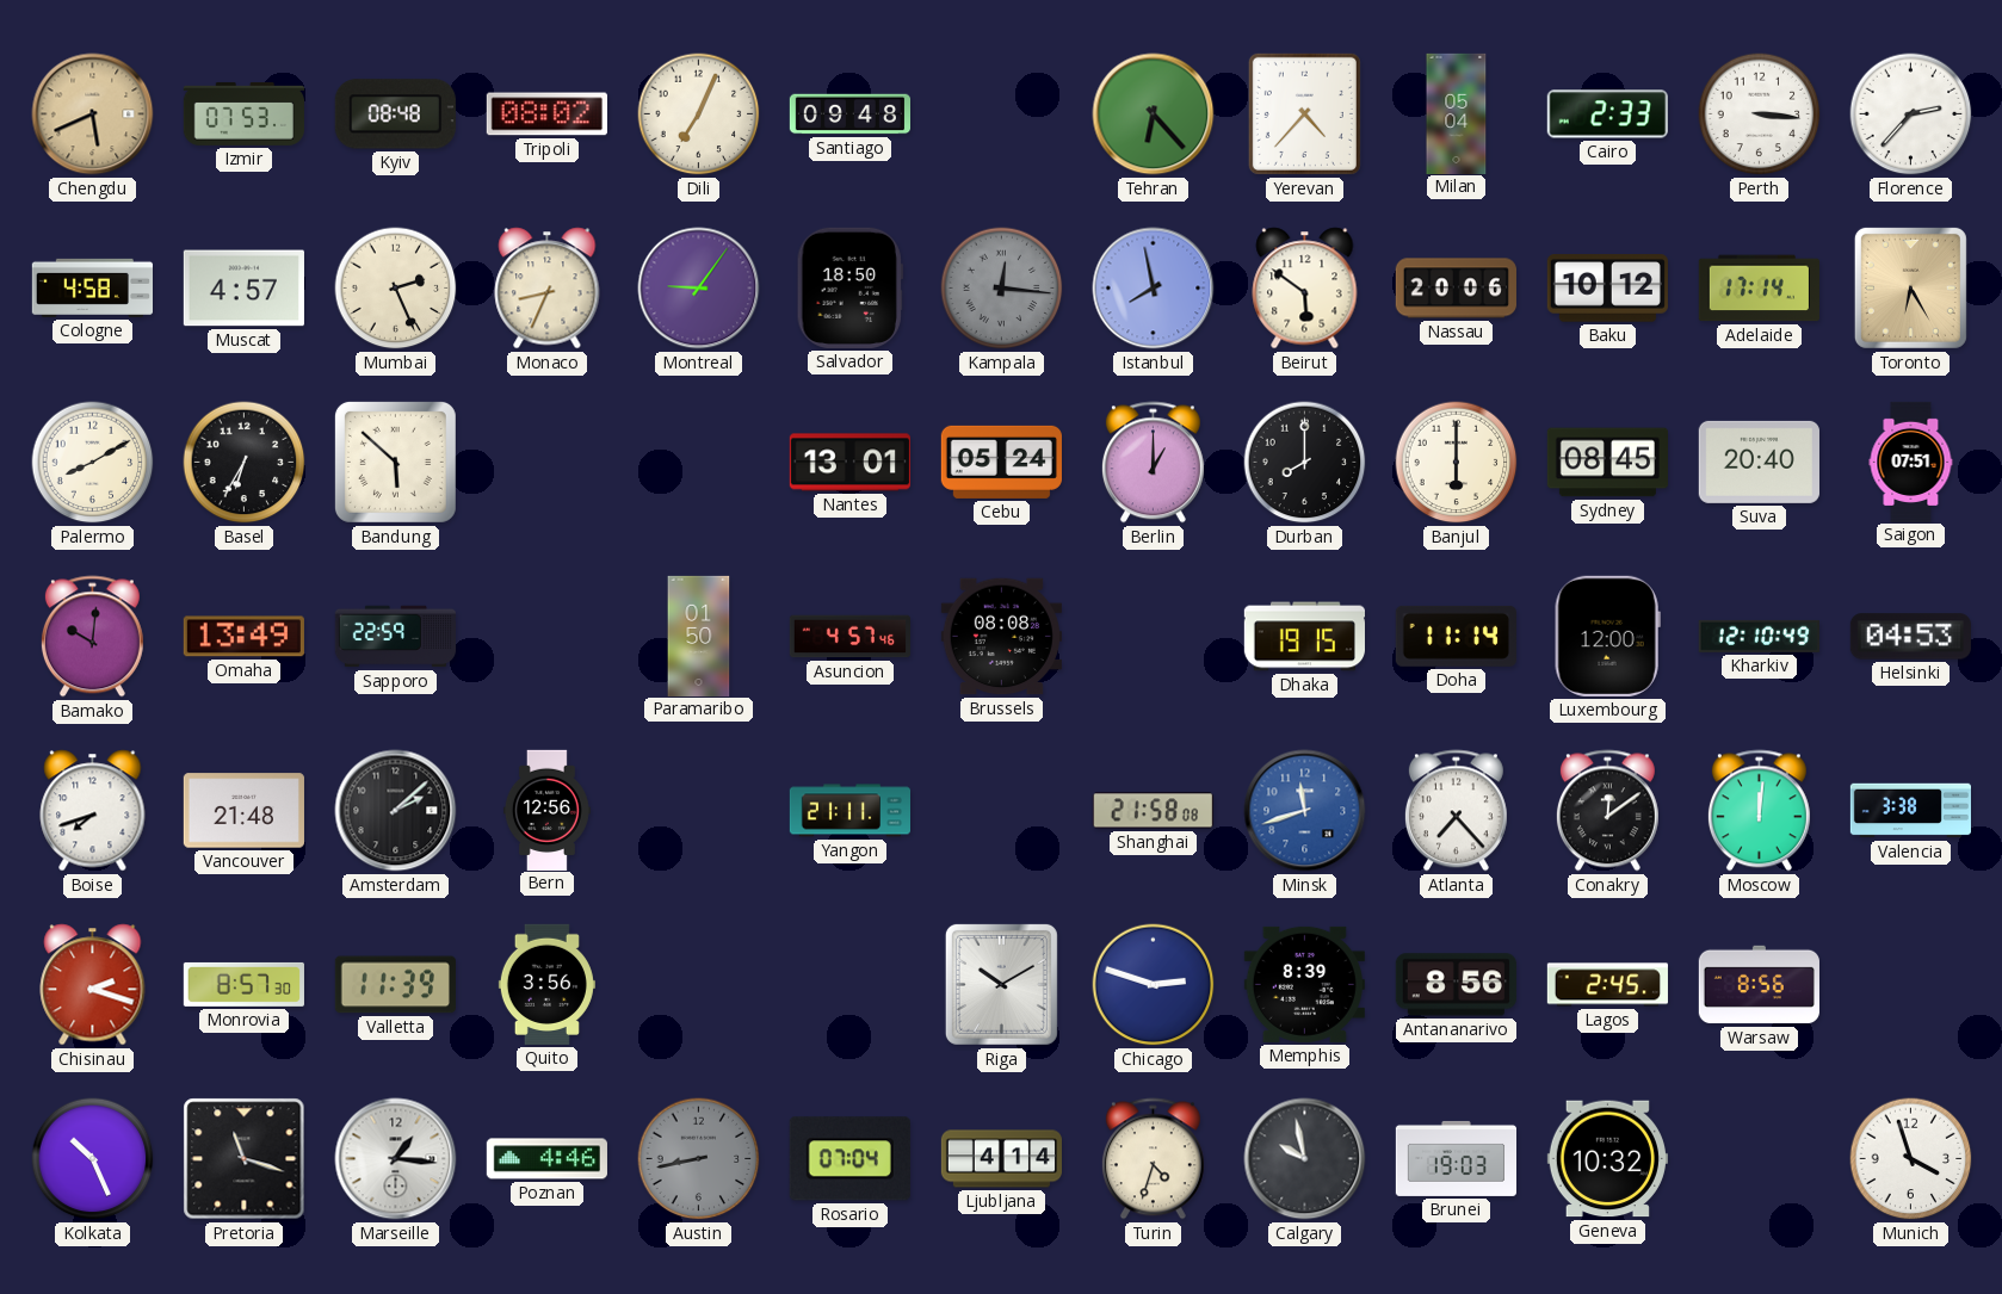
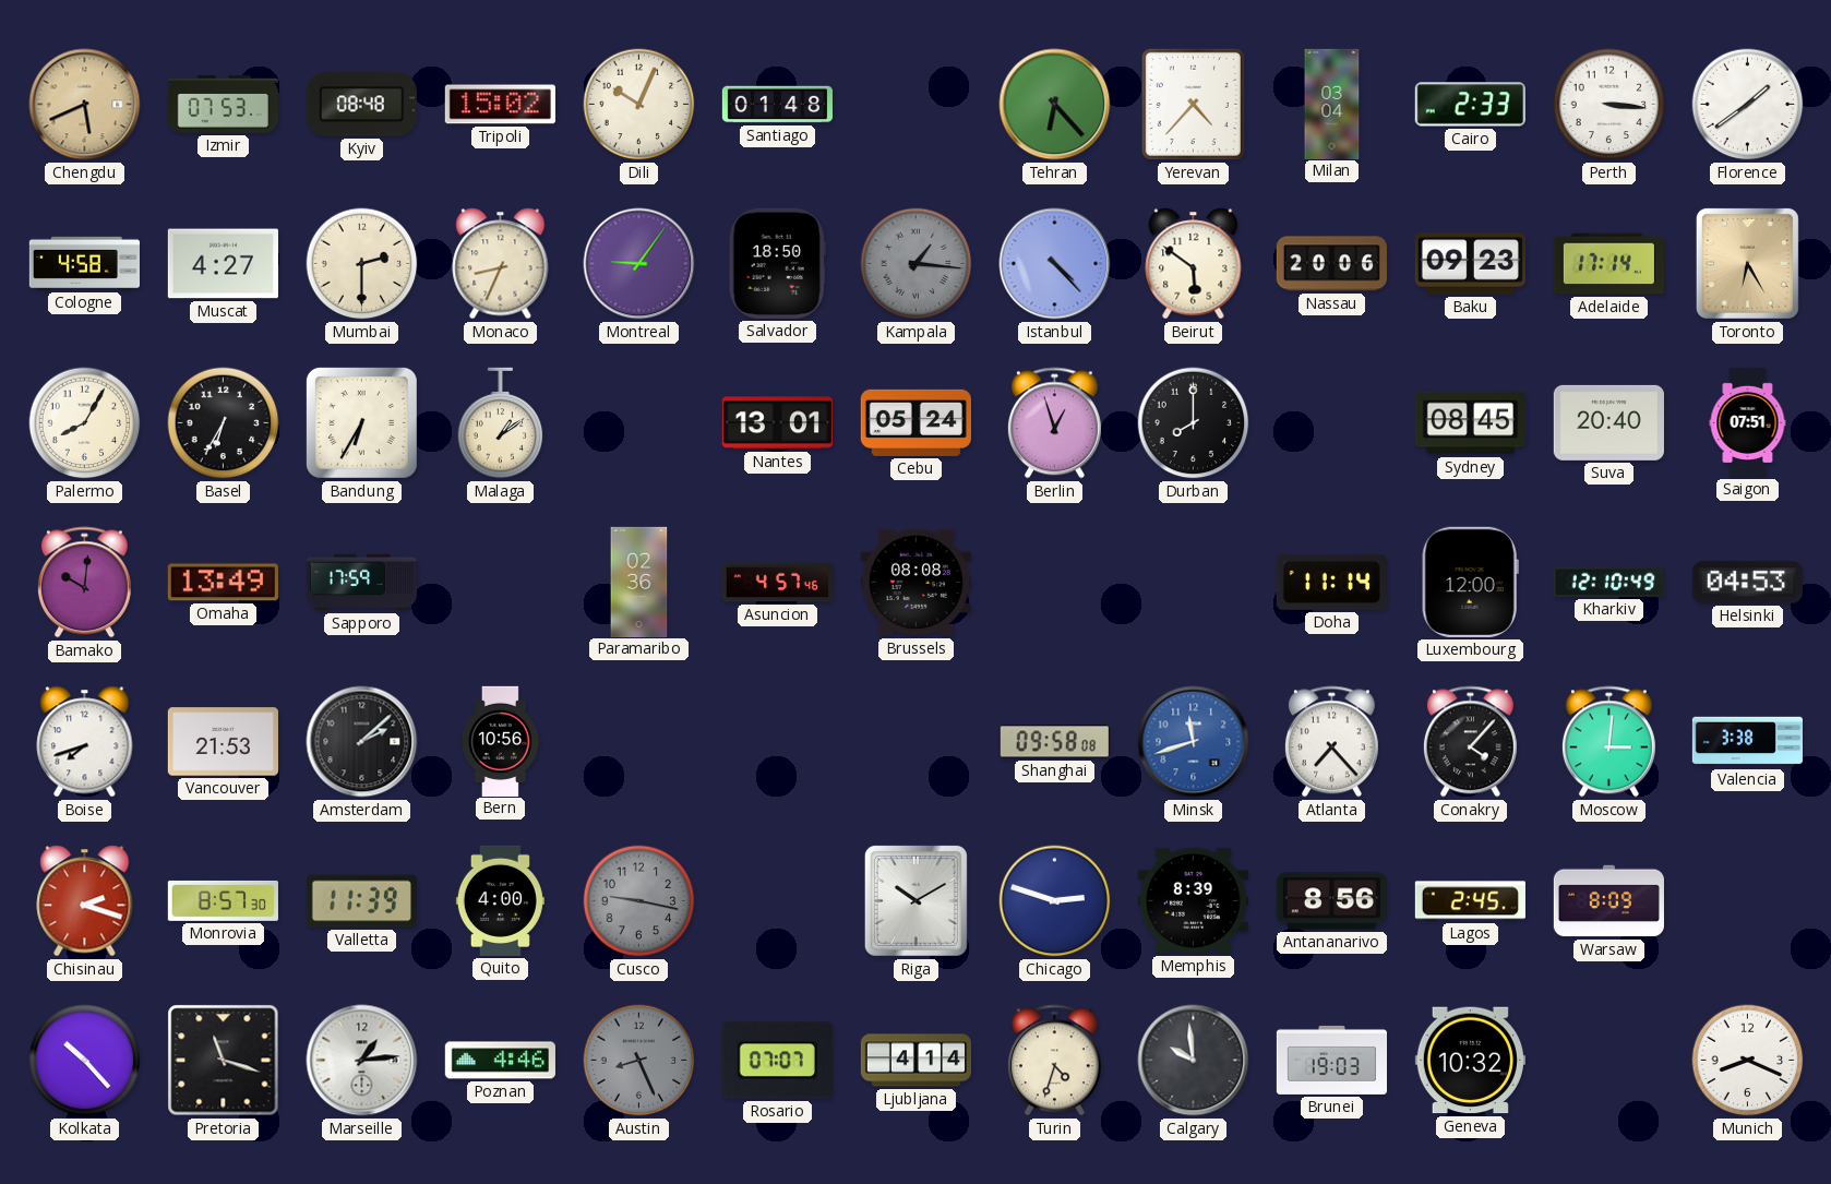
Tripoli: 08:02 -> 15:02
Dili: 7:04 -> 10:04
Santiago: 09:48 -> 01:48
Milan: 05:04 -> 03:04
Florence: 2:37 -> 1:39
Muscat: 4:57 -> 4:27
Mumbai: 2:26 -> 2:30
Kampala: 12:16 -> 1:16
Istanbul: 7:58 -> 4:23
Baku: 10:12 -> 09:23
Palermo: 8:10 -> 8:05
Bandung: 5:52 -> 6:35
Malaga: none -> 1:09
Berlin: 1:00 -> 12:57
Banjul: 6:00 -> none
Sapporo: 22:59 -> 17:59
Paramaribo: 01:50 -> 02:36
Dhaka: 19:15 -> none
Vancouver: 21:48 -> 21:53
Bern: 12:56 -> 10:56
Yangon: 21:11 -> none
Shanghai: 21:58 -> 09:58
Conakry: 12:09 -> 4:07
Moscow: 12:01 -> 3:01
Quito: 3:56 -> 4:00
Cusco: none -> 9:17
Warsaw: 8:56 -> 8:09
Kolkata: 10:26 -> 10:23
Marseille: 1:16 -> 1:14
Austin: 8:43 -> 8:26
Rosario: 07:04 -> 07:07
Calgary: 9:58 -> 9:59
Munich: 3:57 -> 8:19
